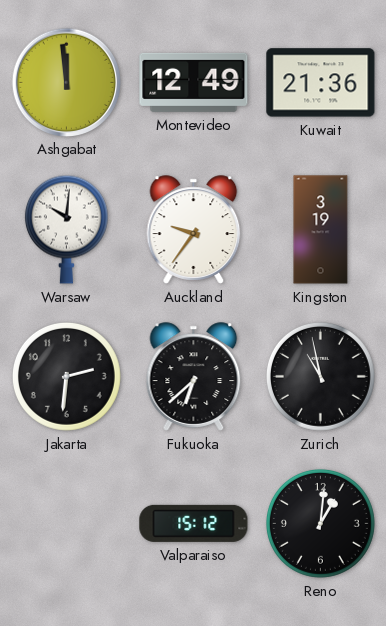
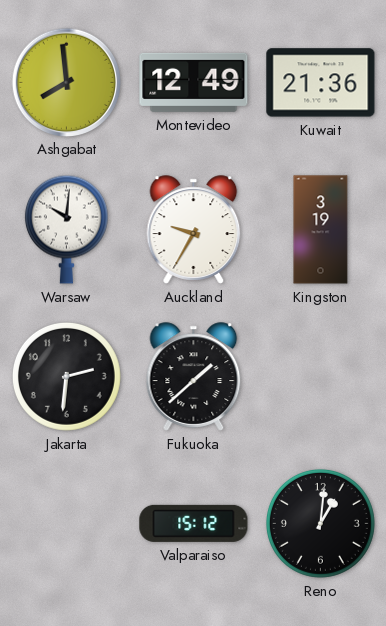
Ashgabat: 11:59 -> 7:59
Auckland: 9:36 -> 9:35
Fukuoka: 6:38 -> 1:38
Zurich: 10:58 -> none
